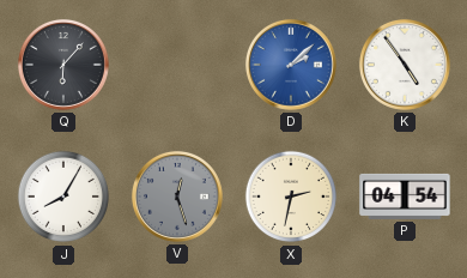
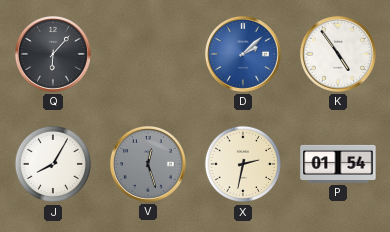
P: 04:54 -> 01:54
